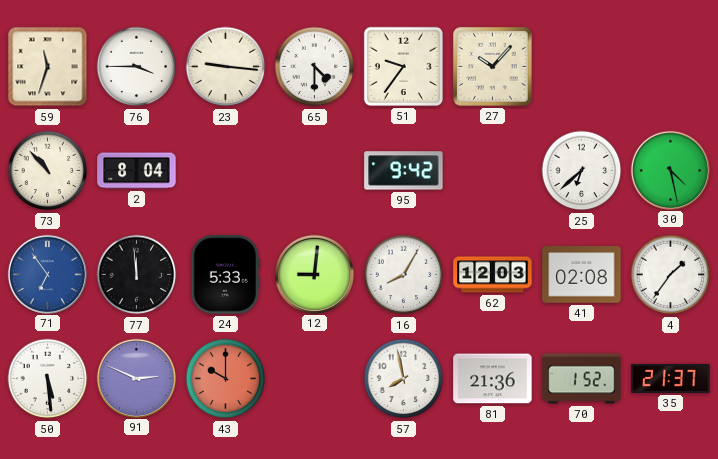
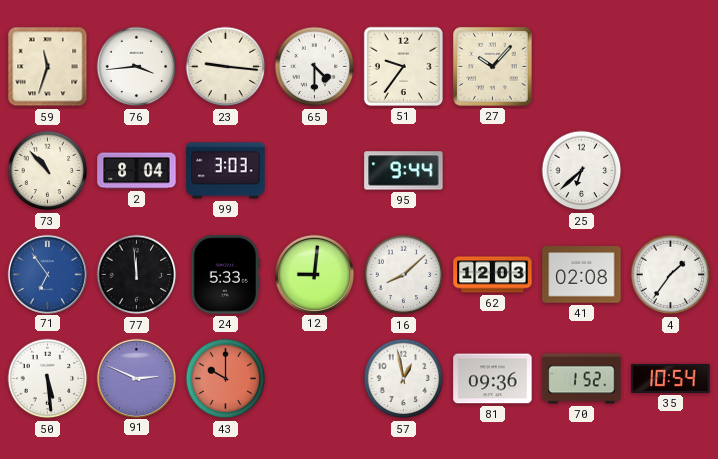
76: 3:45 -> 3:44
99: none -> 3:03
95: 9:42 -> 9:44
30: 4:28 -> none
16: 8:05 -> 8:08
57: 7:58 -> 12:58
81: 21:36 -> 09:36
35: 21:37 -> 10:54
